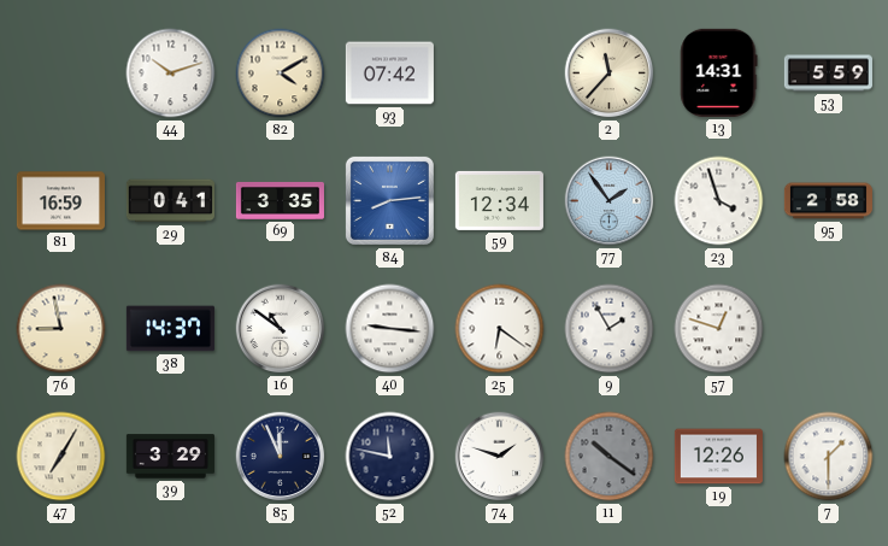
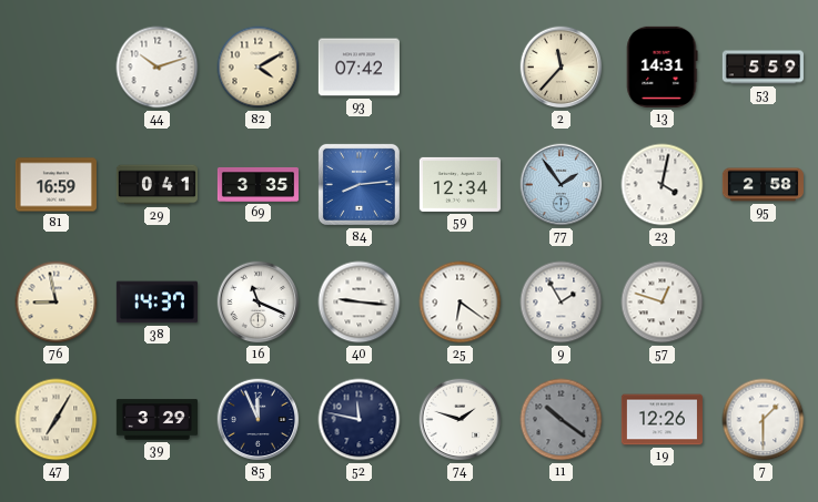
23: 3:57 -> 4:02
16: 10:51 -> 11:19
